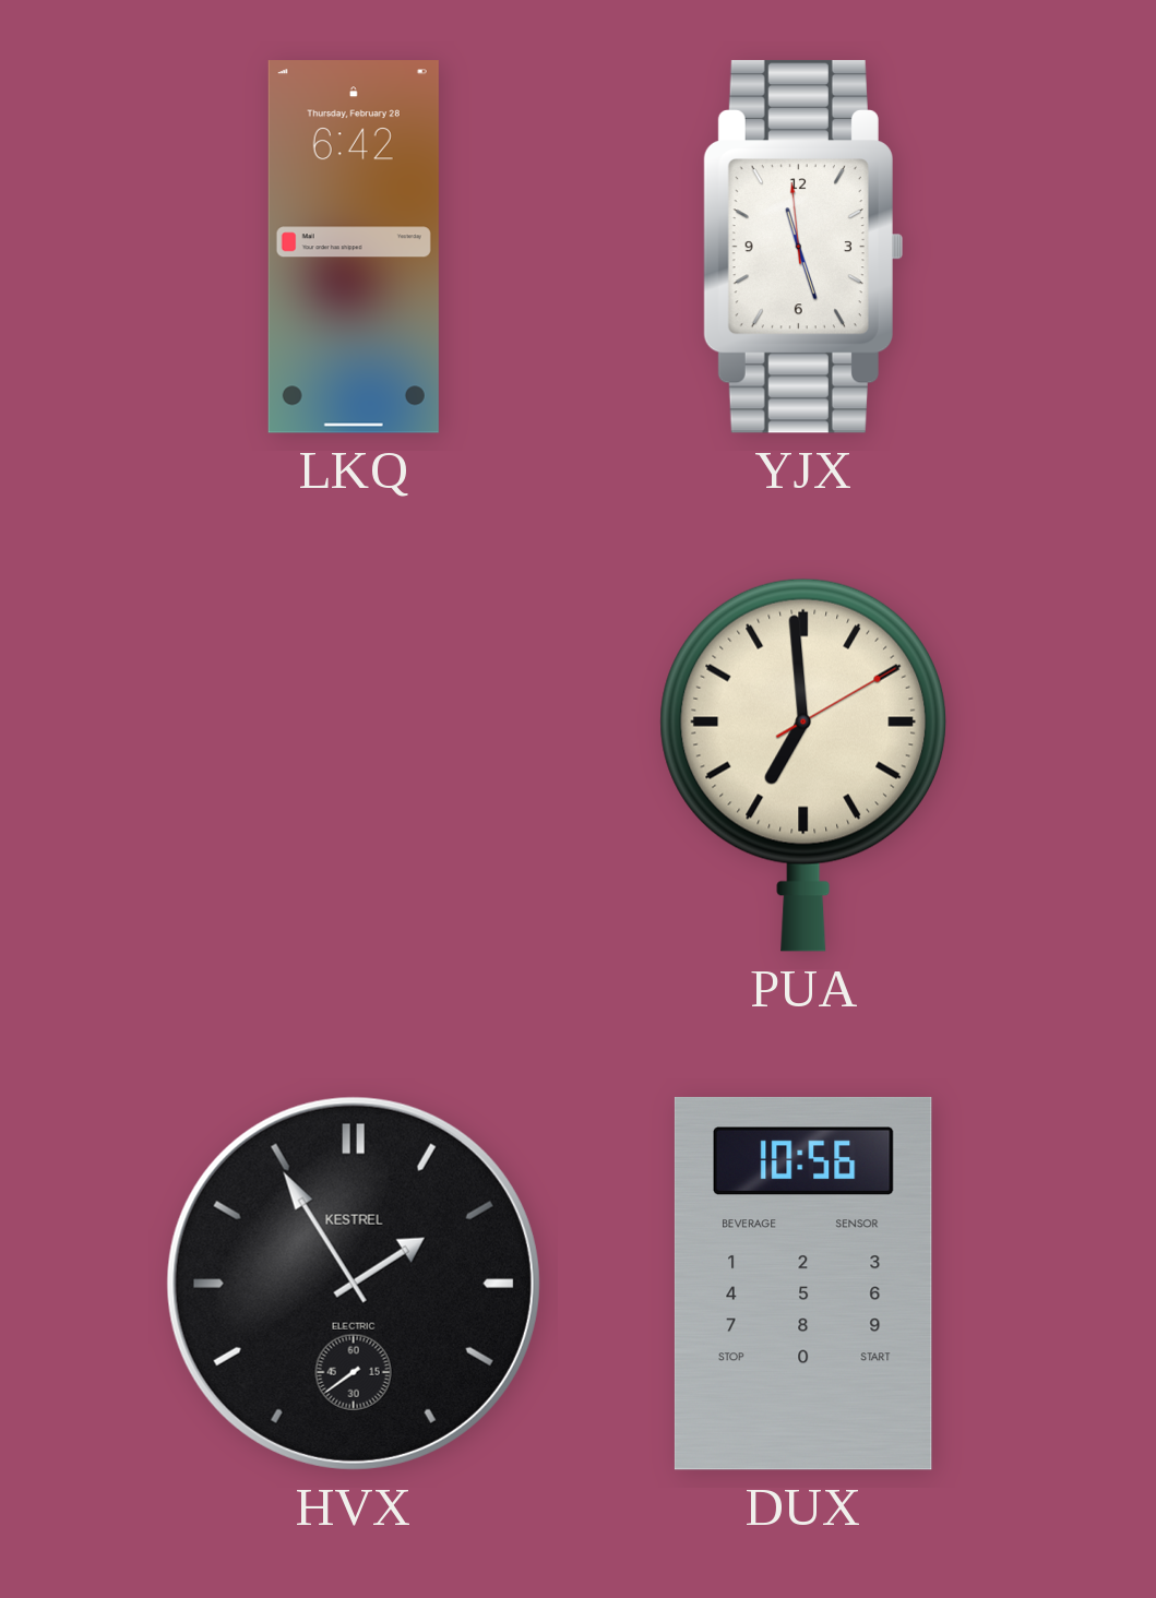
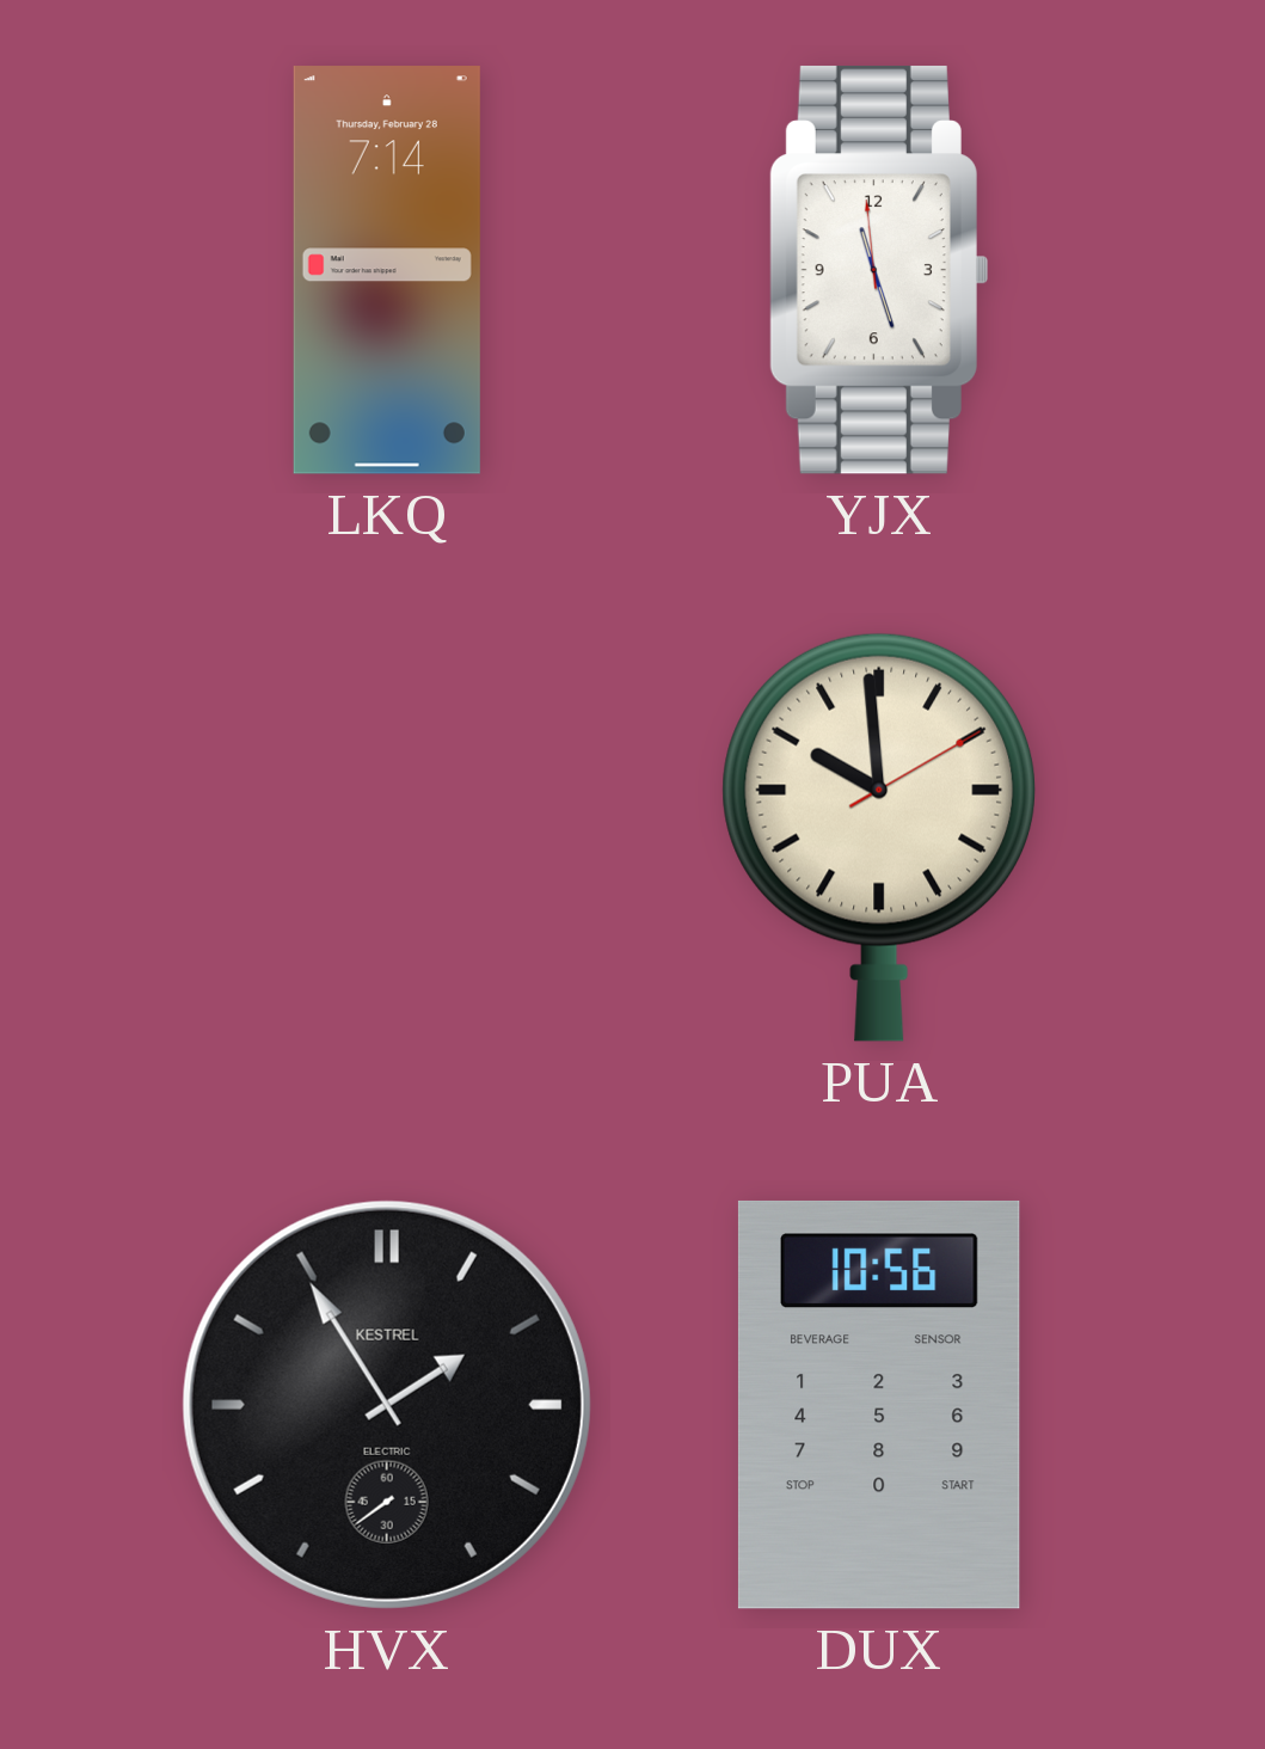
LKQ: 6:42 -> 7:14
PUA: 6:59 -> 9:59
